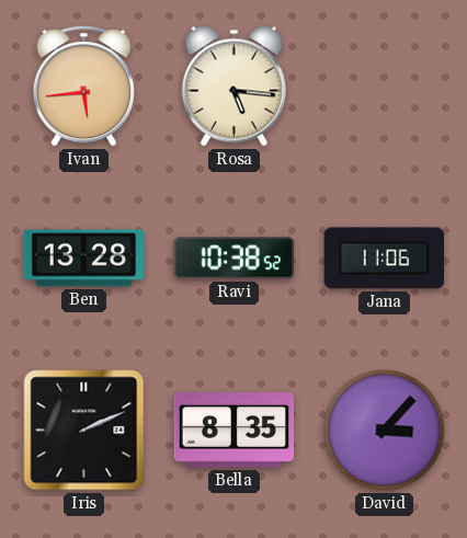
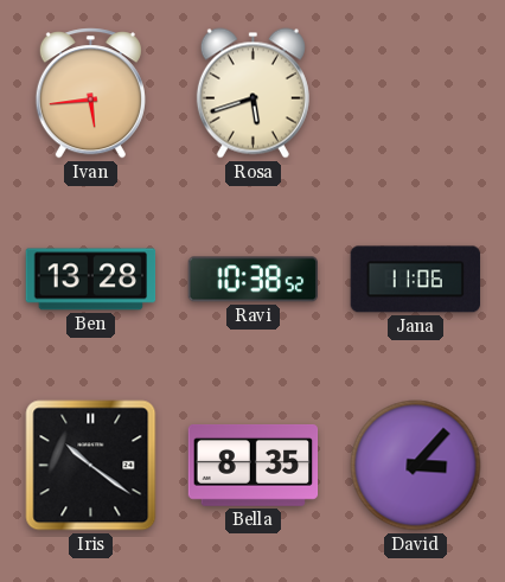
Rosa: 5:16 -> 5:42
Iris: 2:11 -> 10:21
